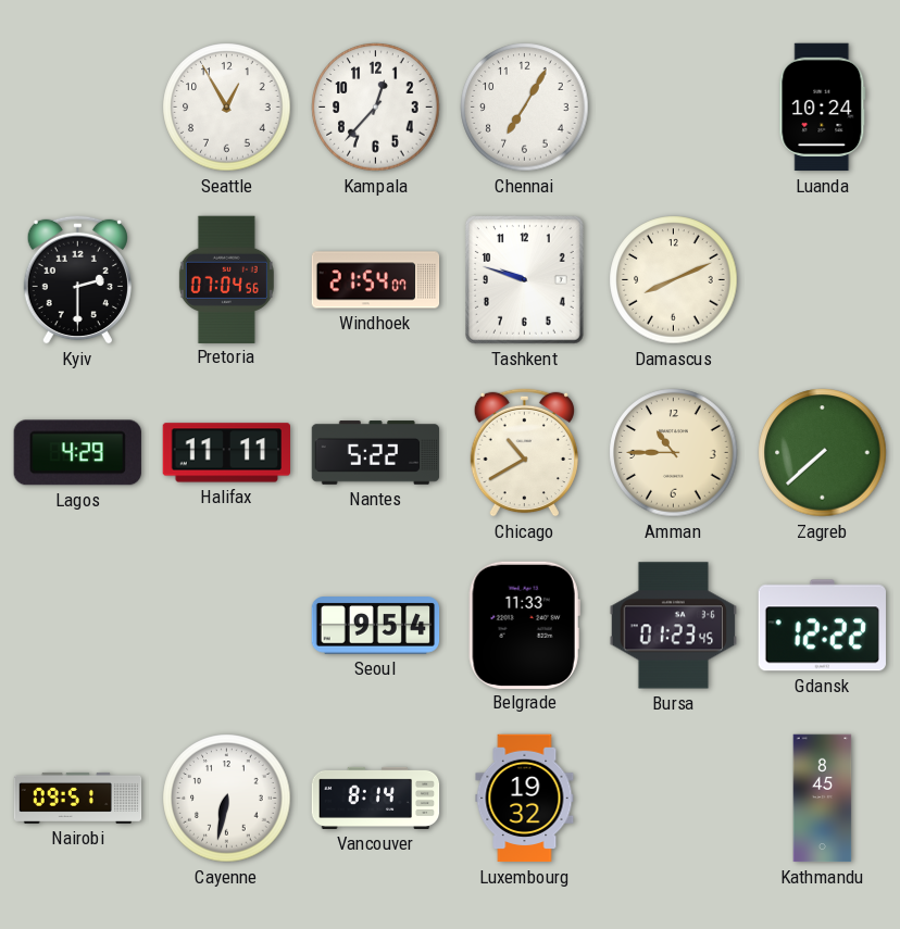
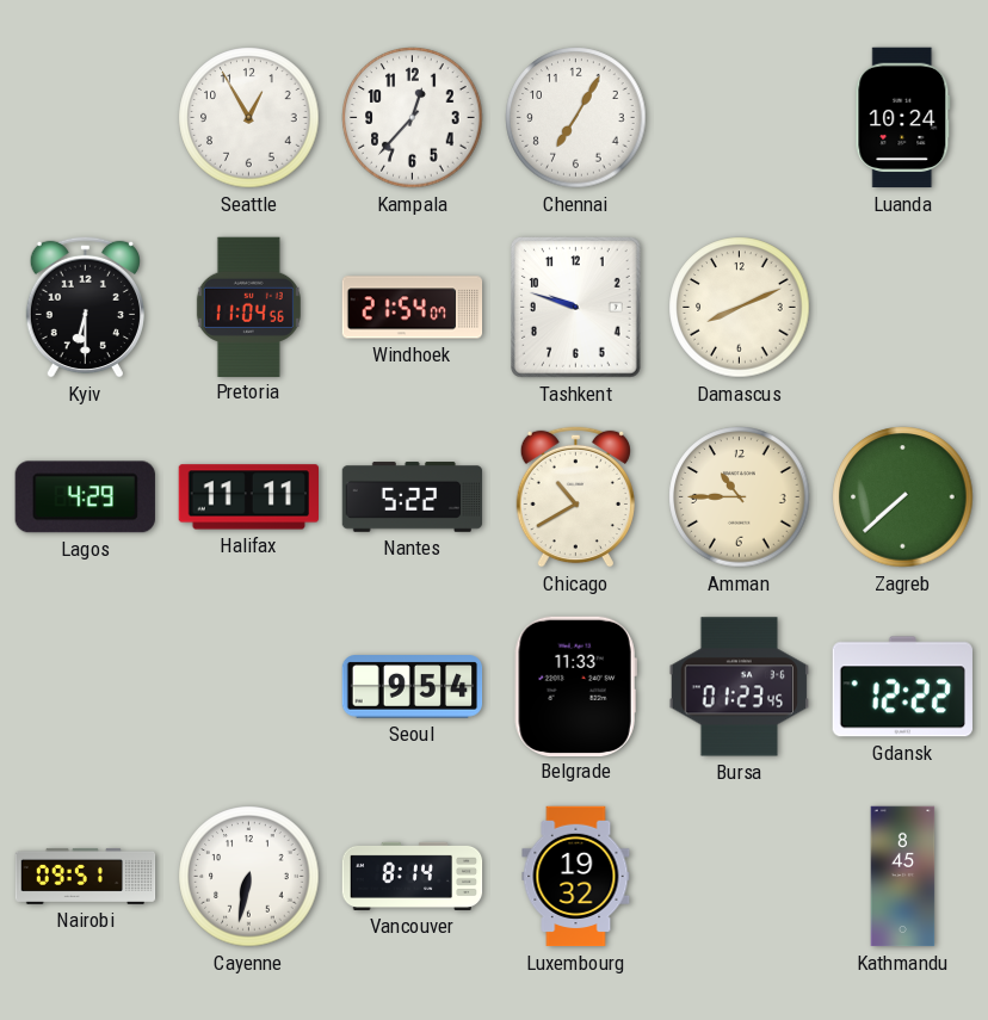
Kyiv: 2:30 -> 6:30
Pretoria: 07:04 -> 11:04
